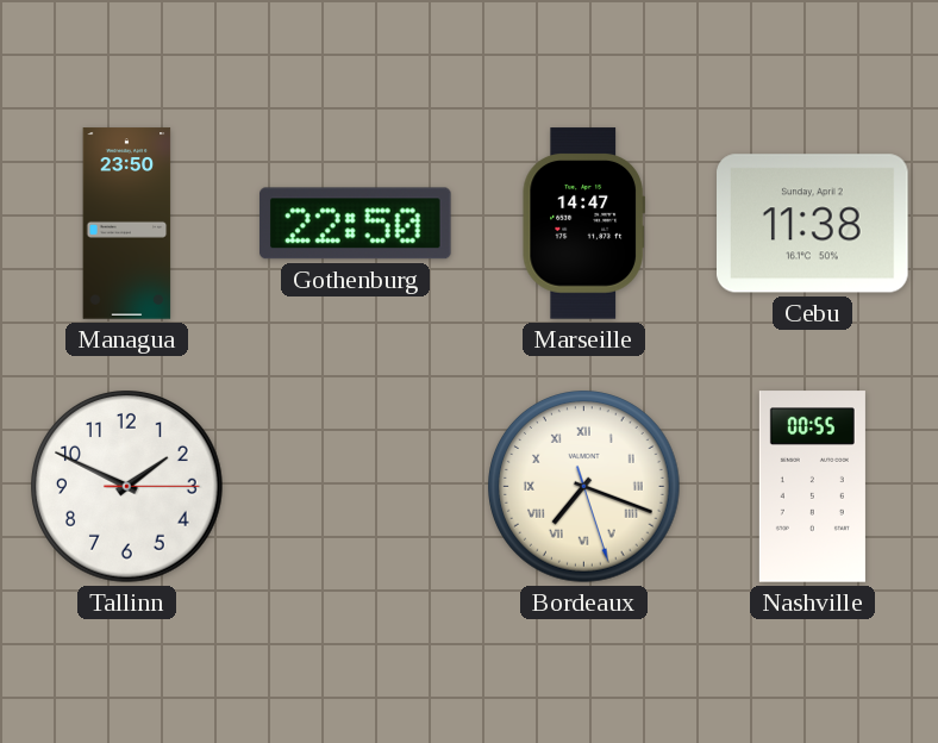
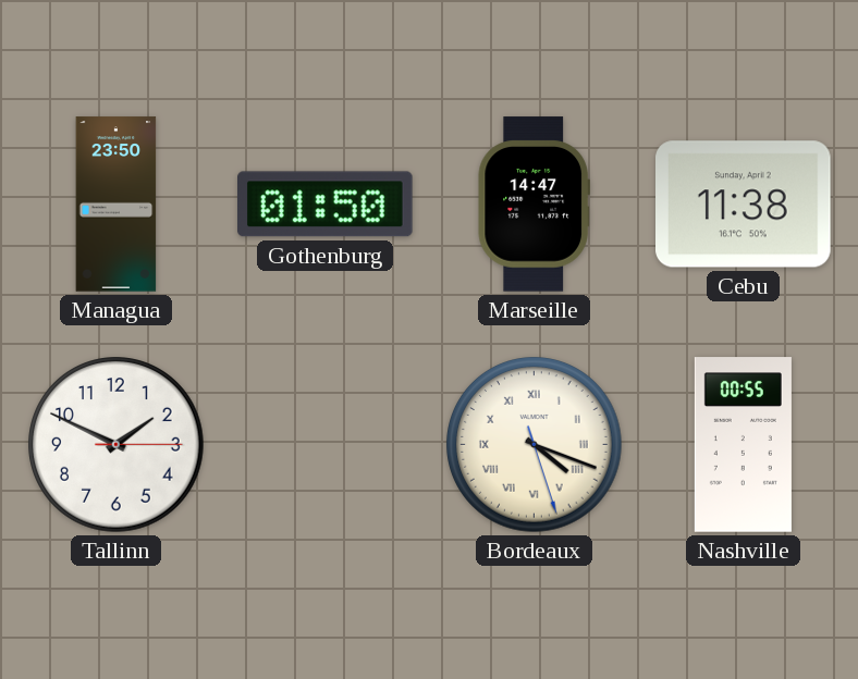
Gothenburg: 22:50 -> 01:50
Bordeaux: 7:18 -> 4:18
